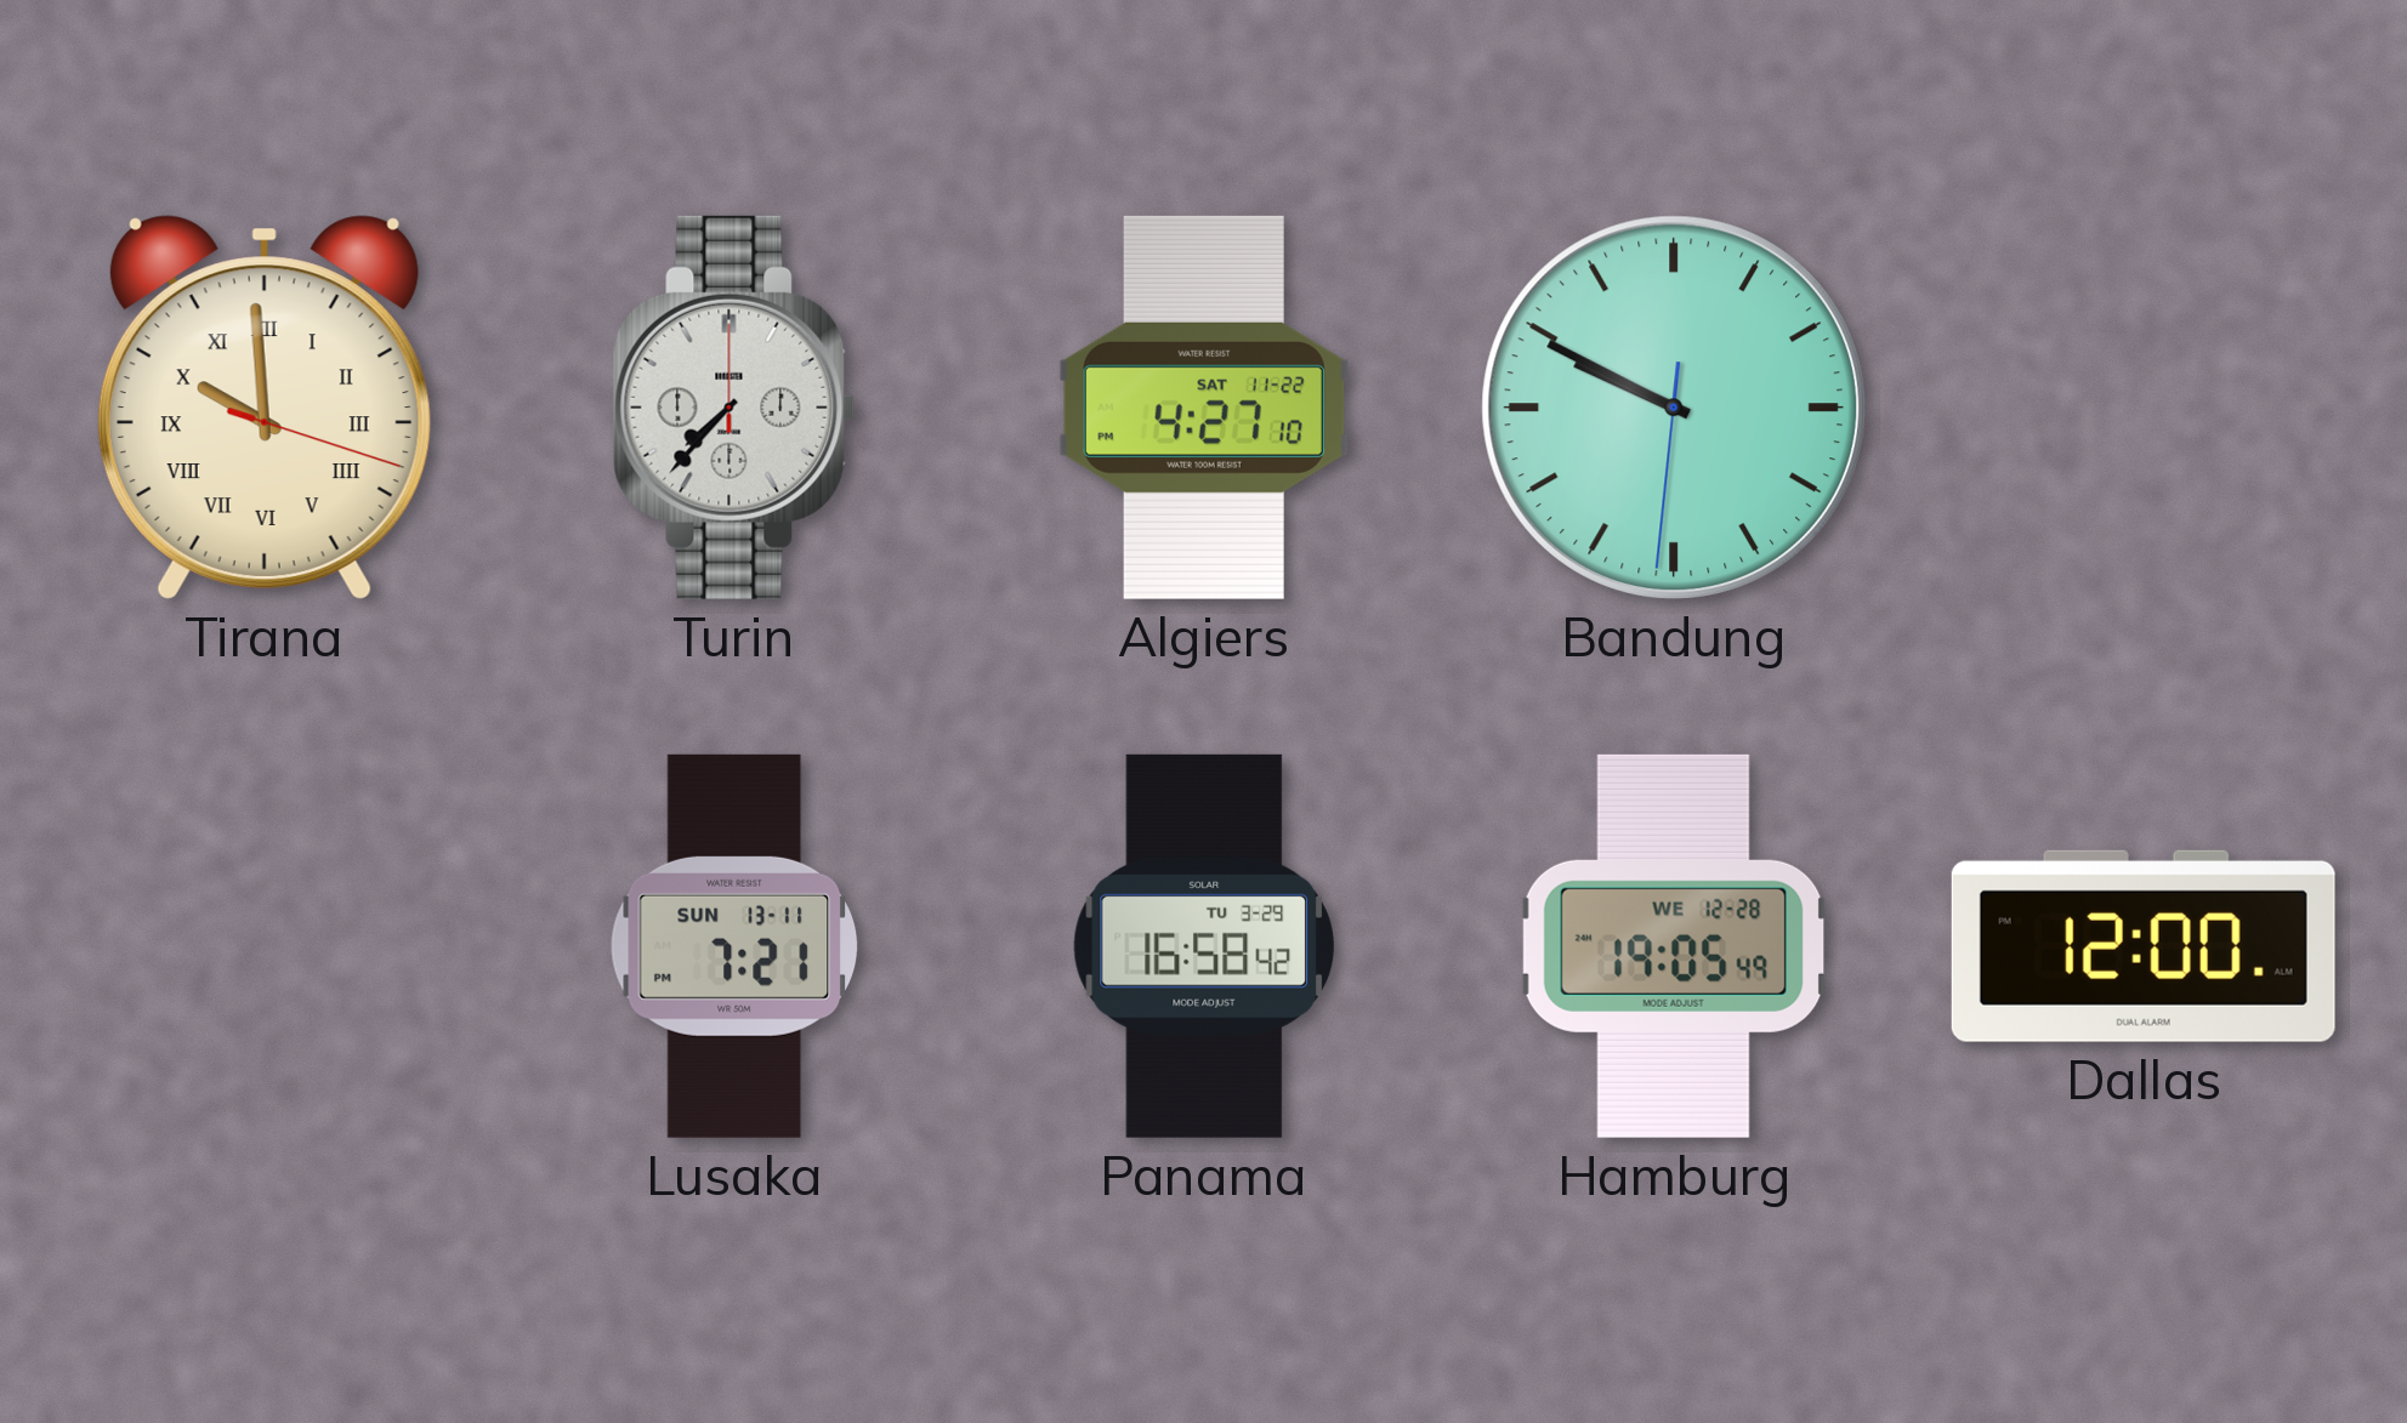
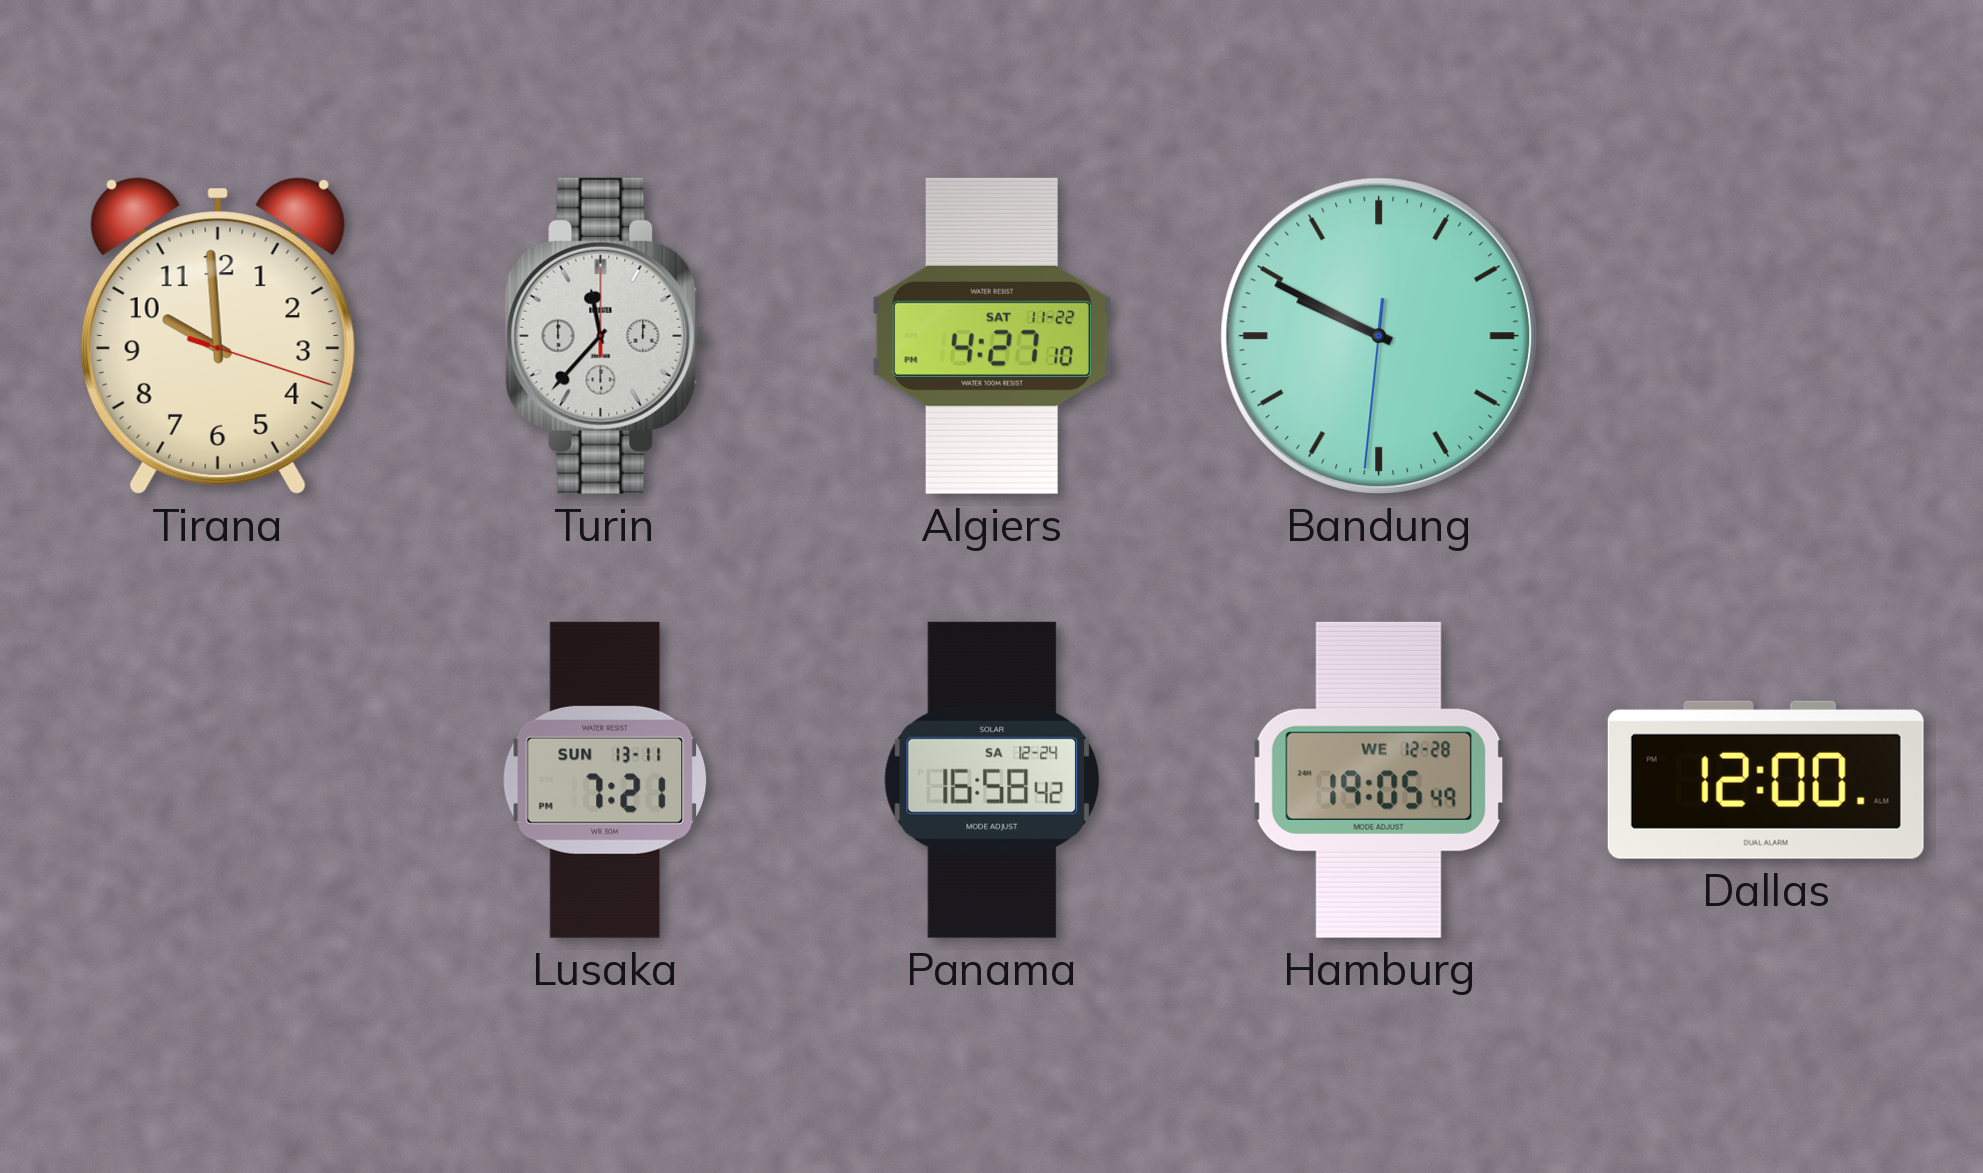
Tirana numerals: Roman -> Arabic
Turin: 7:37 -> 11:37
Panama date: TU 3-29 -> SA 12-24
